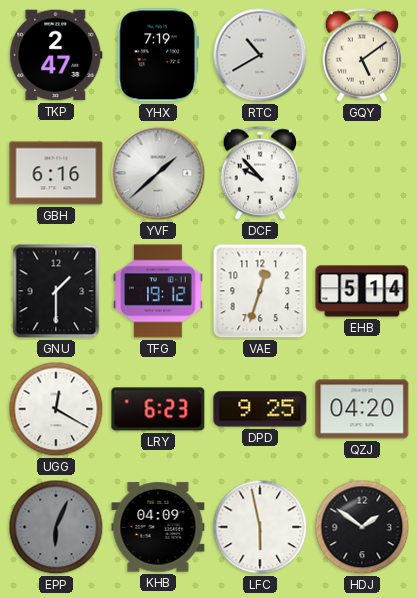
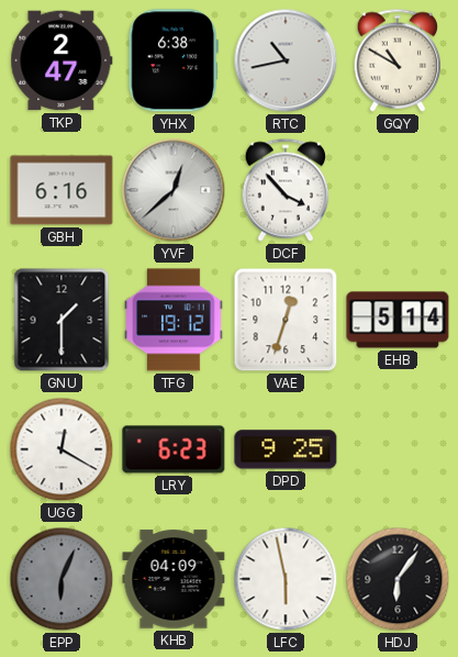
YHX: 7:19 -> 6:38
RTC: 10:40 -> 10:43
GQY: 5:09 -> 10:50
YVF: 1:38 -> 12:38
DCF: 9:53 -> 3:53
QZJ: 04:20 -> none
HDJ: 1:51 -> 6:06
